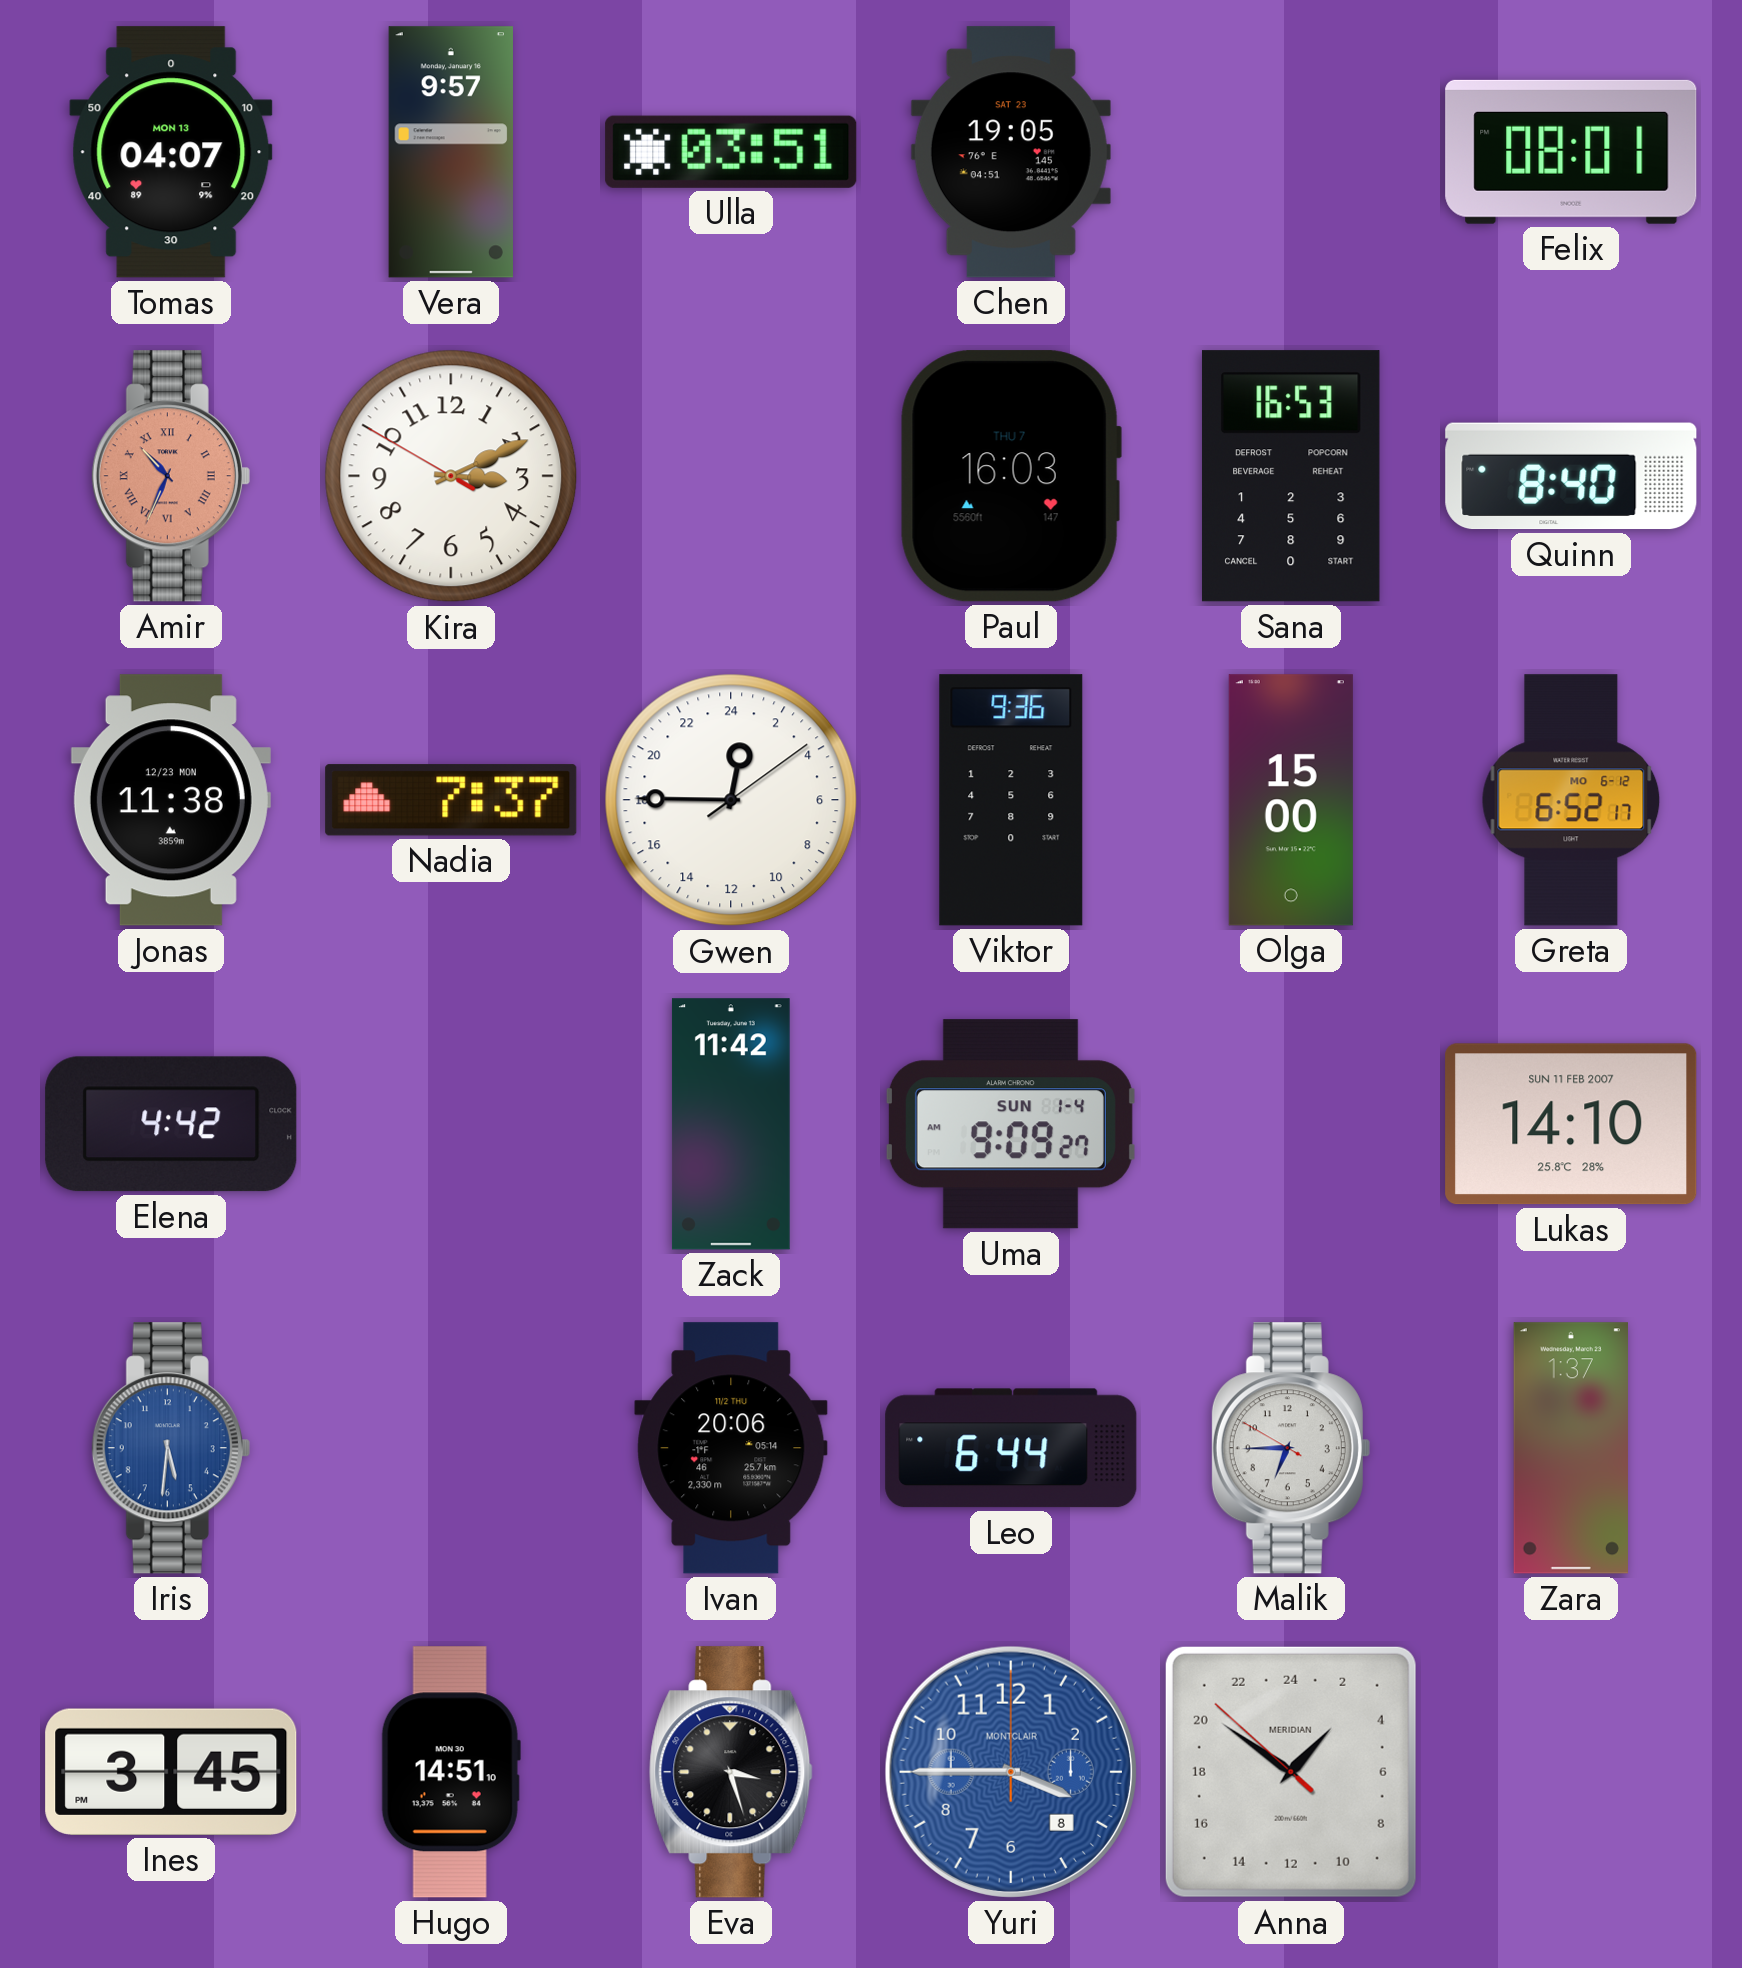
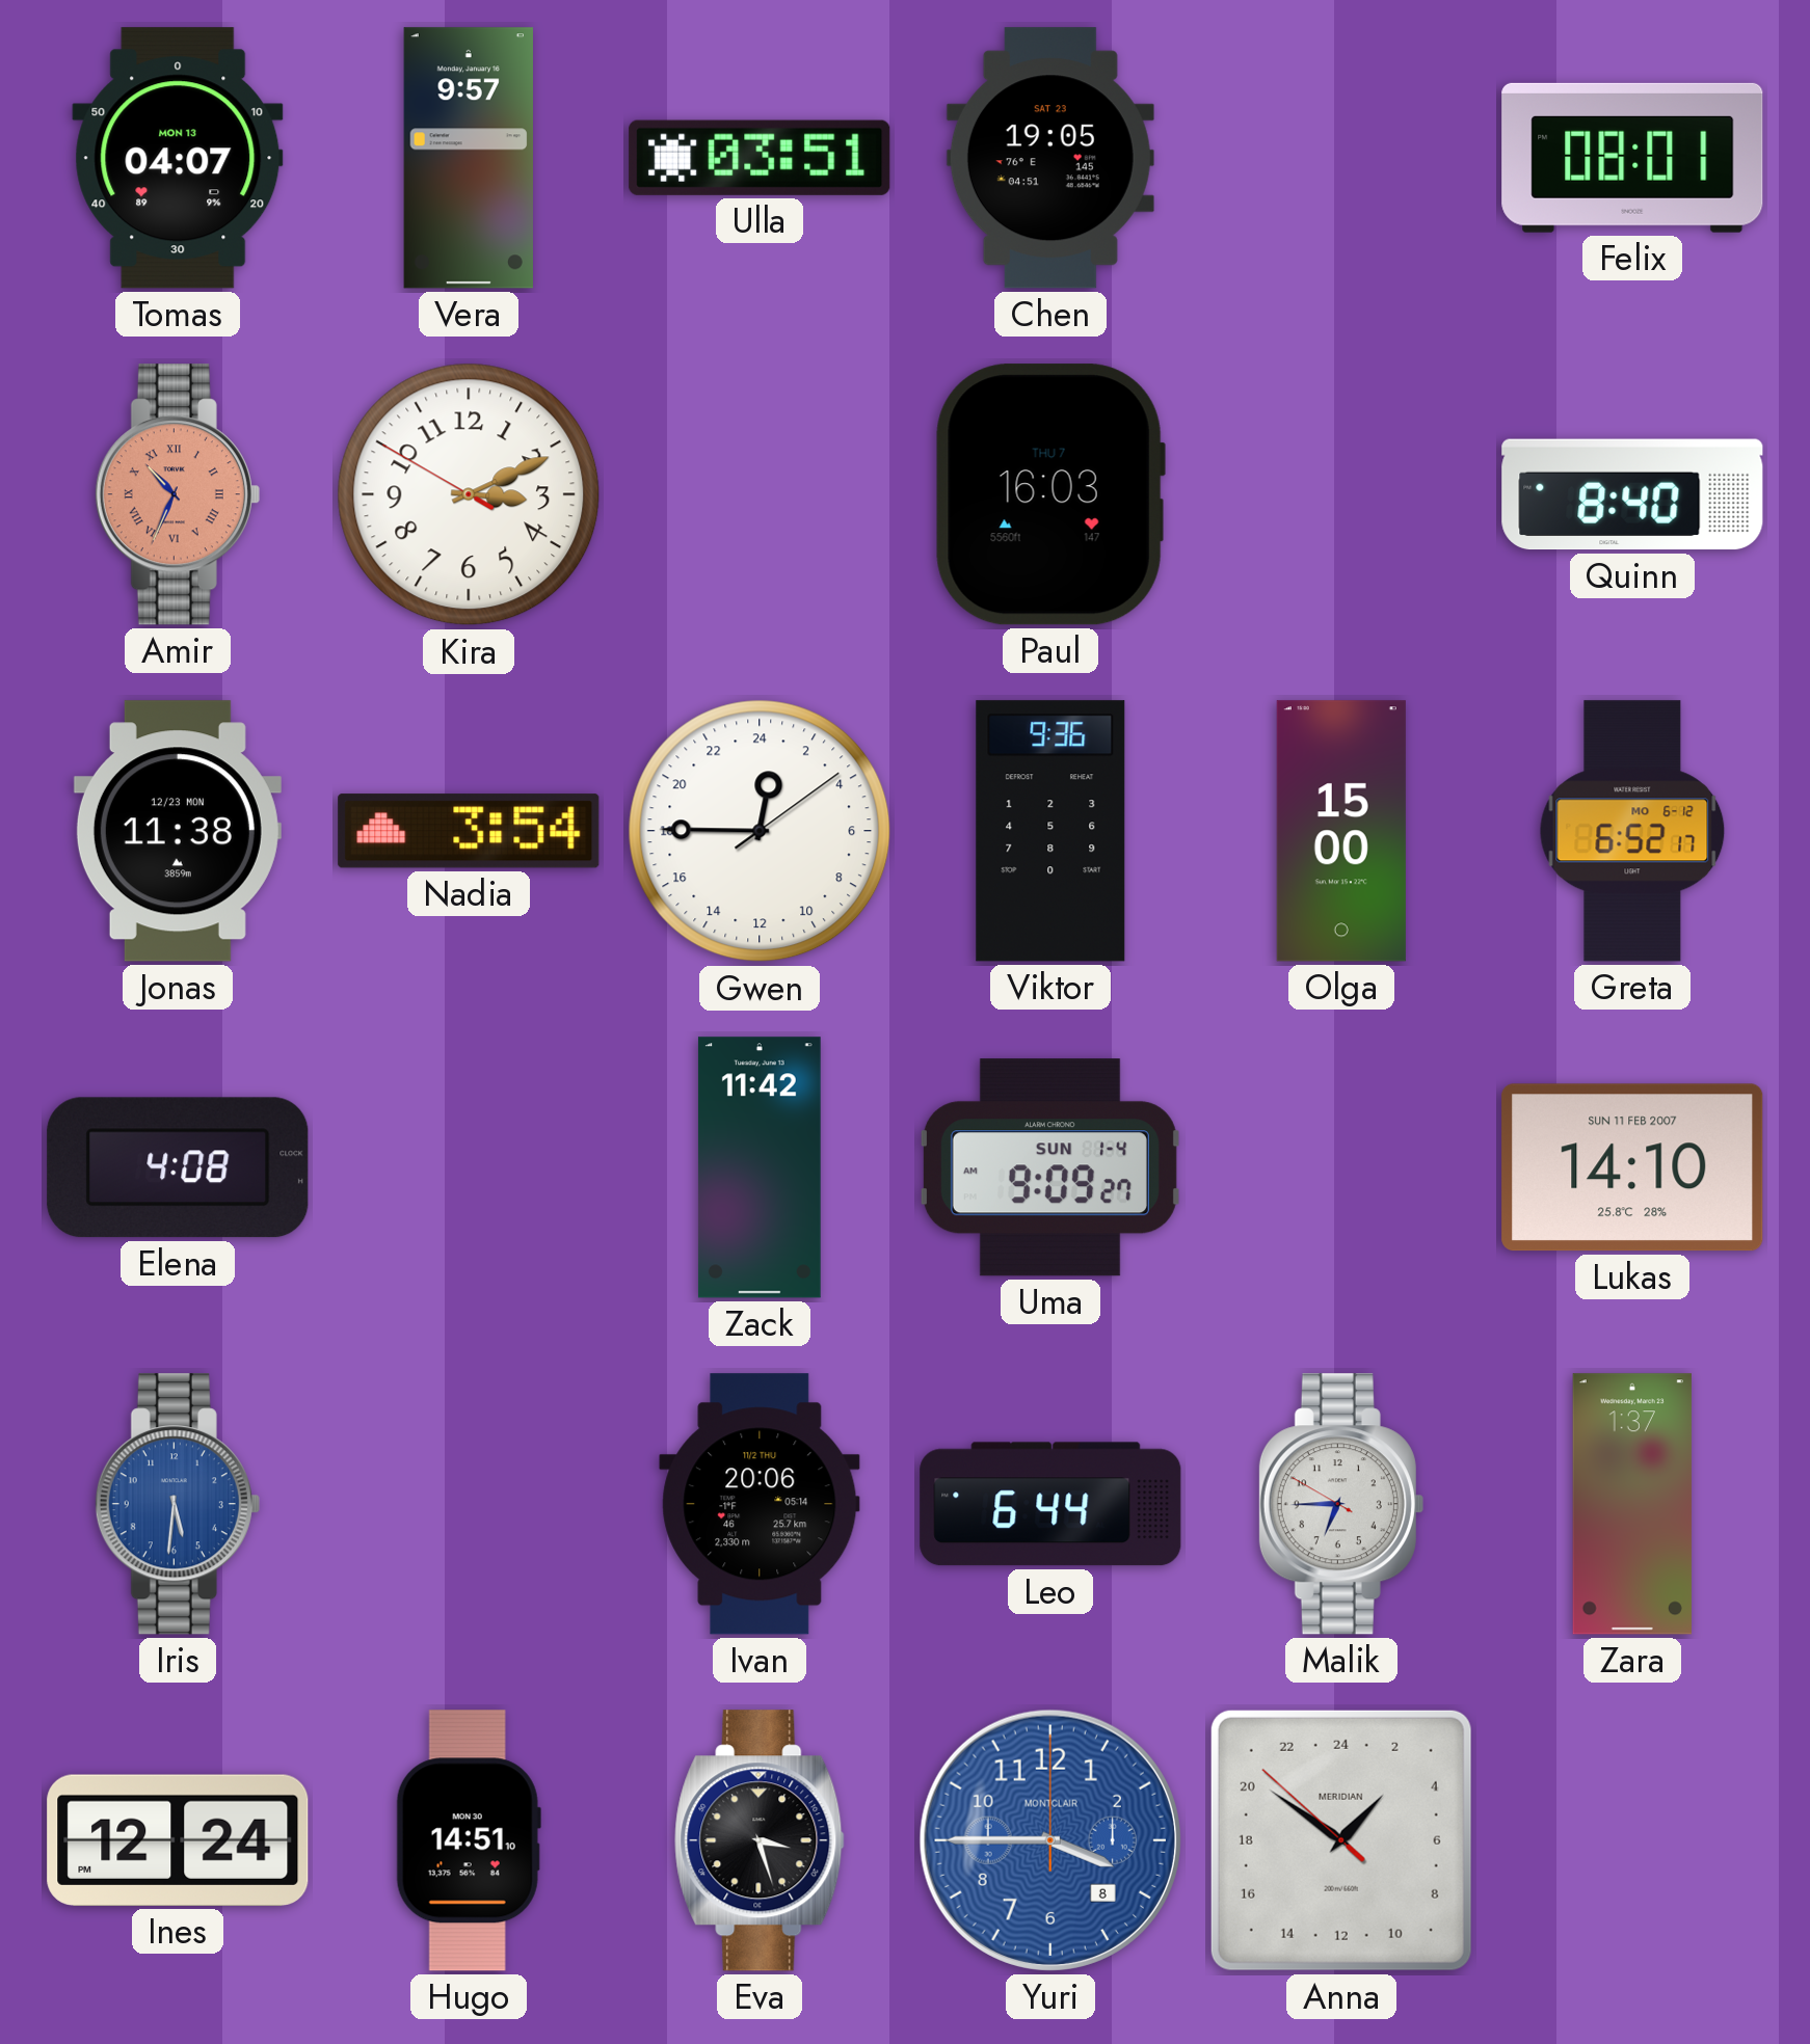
Sana: 16:53 -> none
Nadia: 7:37 -> 3:54
Elena: 4:42 -> 4:08
Ines: 3:45 -> 12:24
